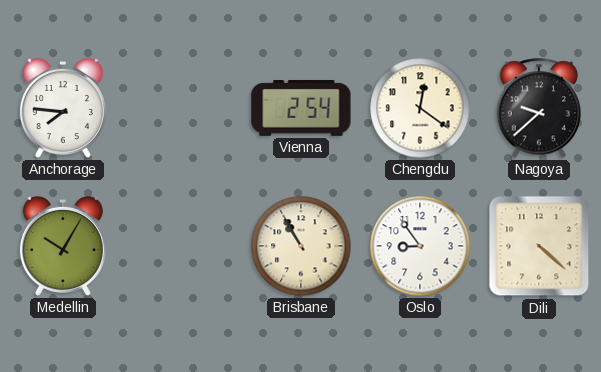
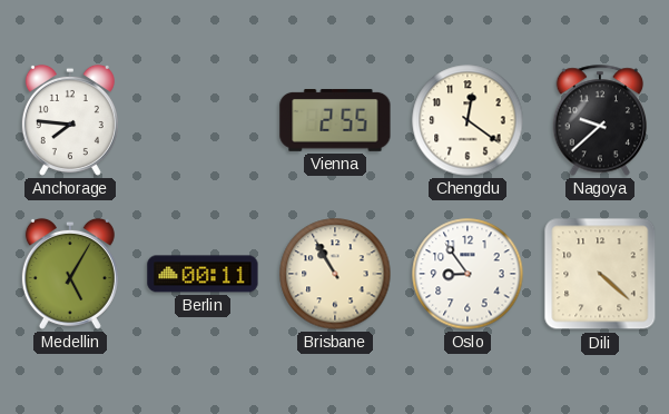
Vienna: 2:54 -> 2:55
Medellin: 10:05 -> 5:05
Berlin: none -> 00:11
